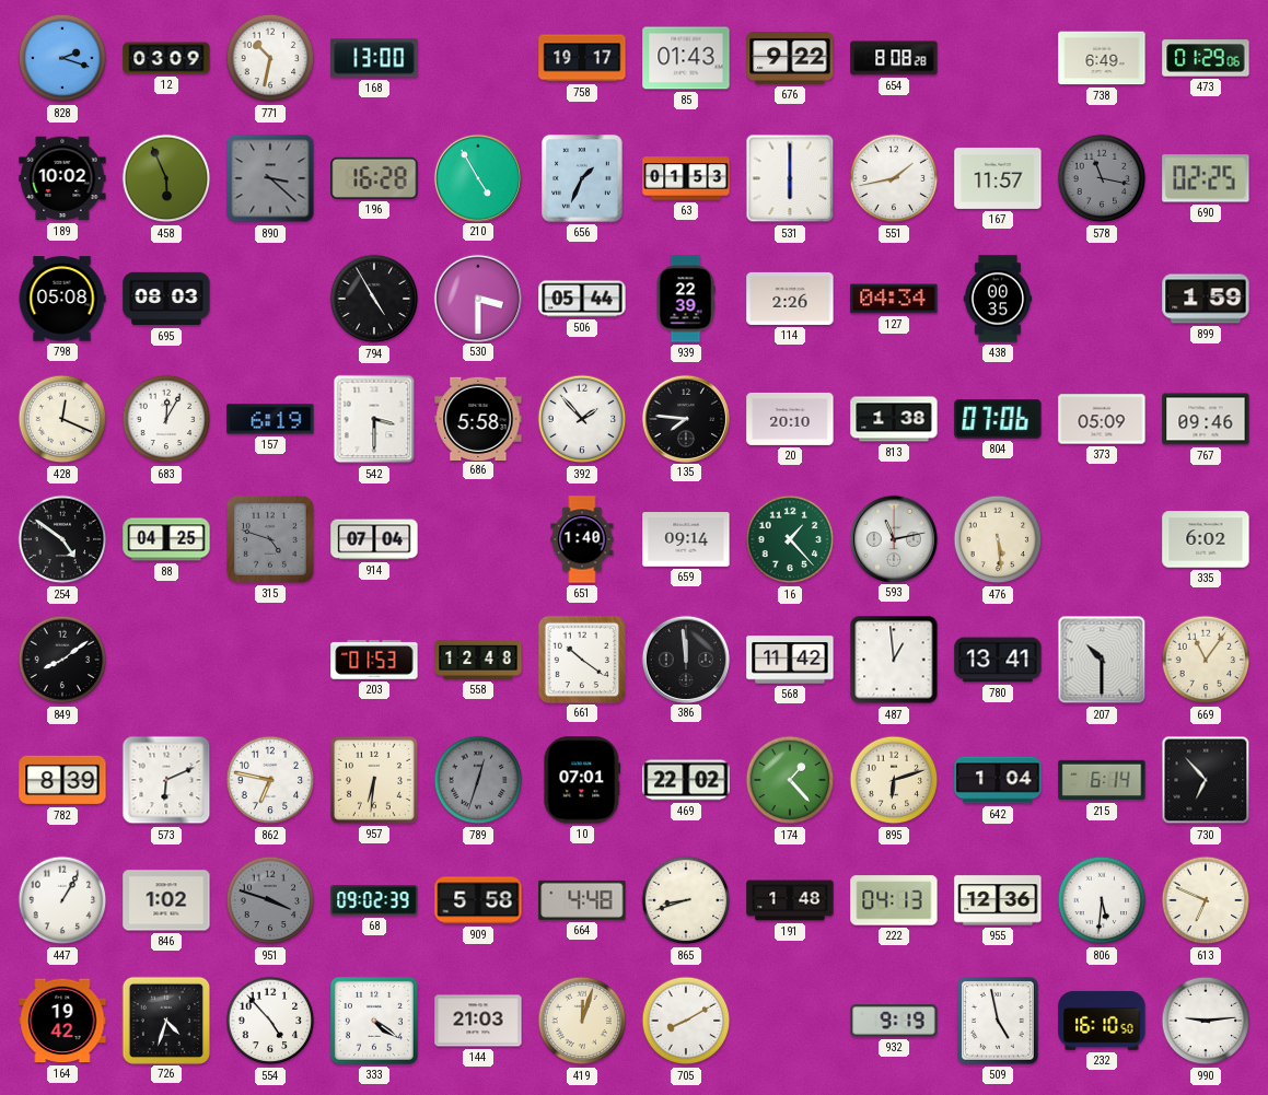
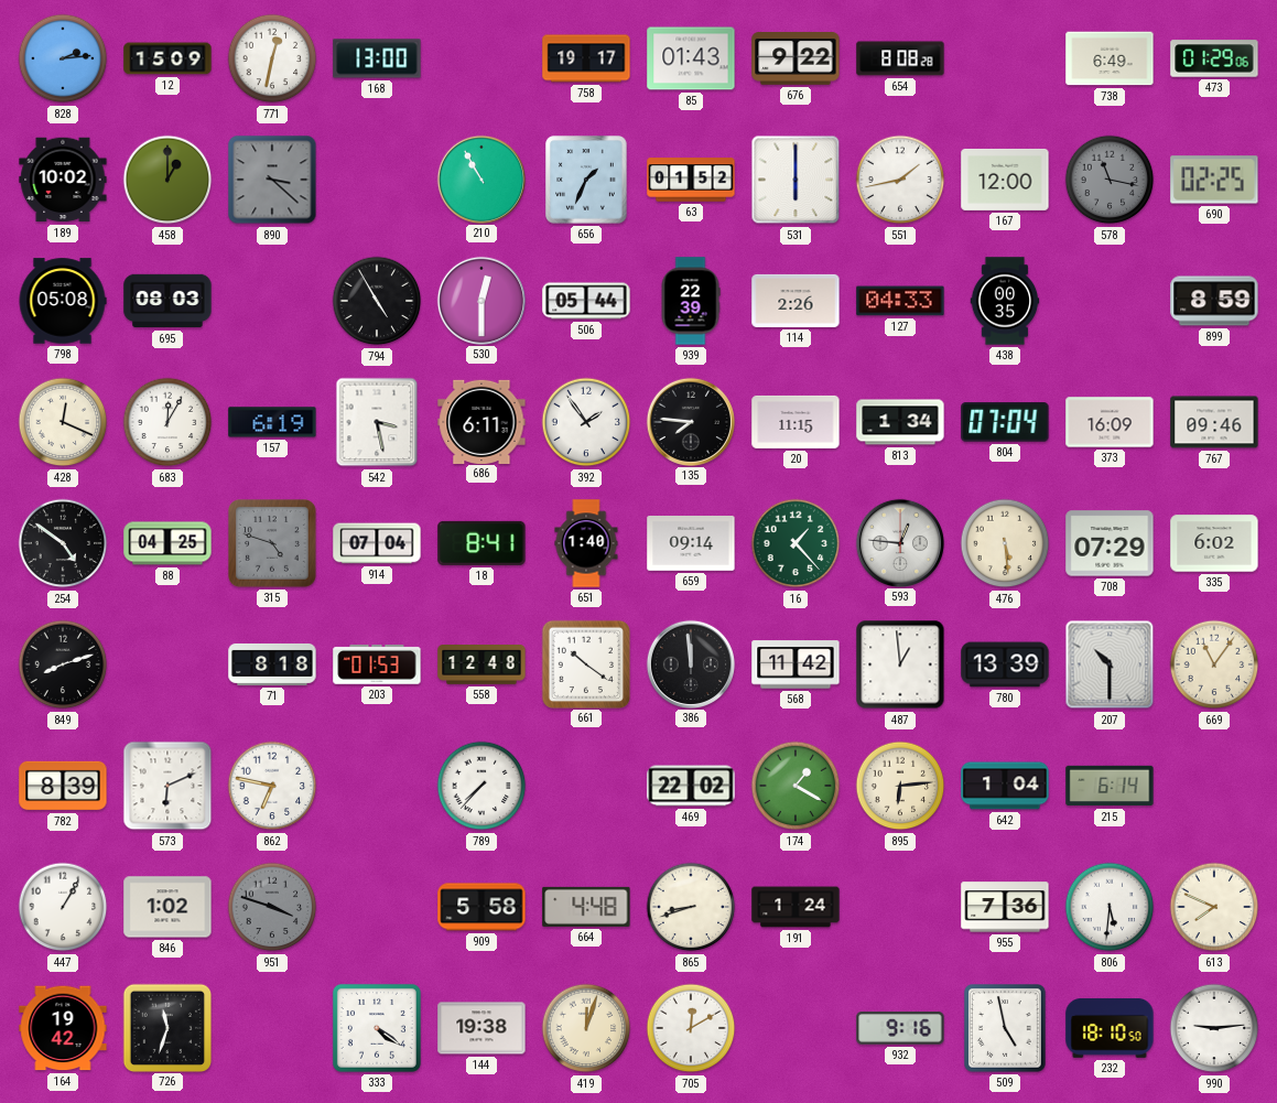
828: 2:18 -> 2:14
12: 03:09 -> 15:09
771: 10:32 -> 12:32
458: 5:56 -> 1:00
196: 16:28 -> none
210: 4:55 -> 10:55
63: 01:53 -> 01:52
167: 11:57 -> 12:00
530: 3:30 -> 12:30
127: 04:34 -> 04:33
899: 1:59 -> 8:59
542: 3:30 -> 3:28
686: 5:58 -> 6:11
392: 1:53 -> 1:54
20: 20:10 -> 11:15
813: 1:38 -> 1:34
804: 07:06 -> 07:04
373: 05:09 -> 16:09
18: none -> 8:41
593: 11:13 -> 12:46
708: none -> 07:29
849: 8:09 -> 8:12
71: none -> 8:18
780: 13:41 -> 13:39
957: 6:31 -> none
789: 12:33 -> 7:37
789 dial: grey -> white
10: 07:01 -> none
174: 1:23 -> 1:20
895: 6:12 -> 6:14
730: 6:53 -> none
68: 09:02 -> none
191: 1:48 -> 1:24
222: 04:13 -> none
955: 12:36 -> 7:36
613: 6:49 -> 7:49
726: 4:33 -> 11:33
554: 4:53 -> none
144: 21:03 -> 19:38
705: 8:10 -> 12:10
932: 9:19 -> 9:16
232: 16:10 -> 18:10
